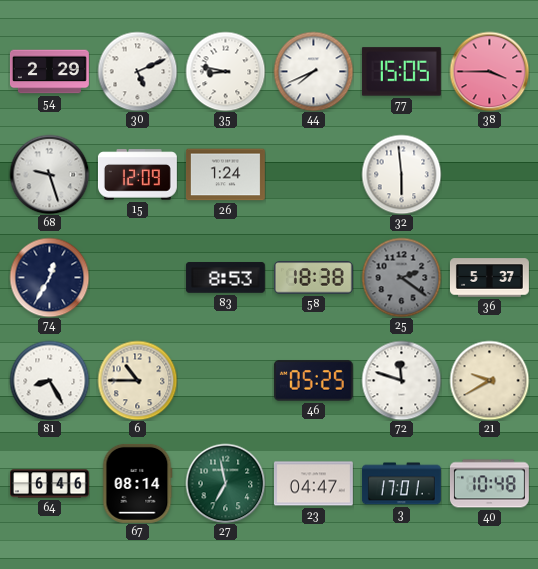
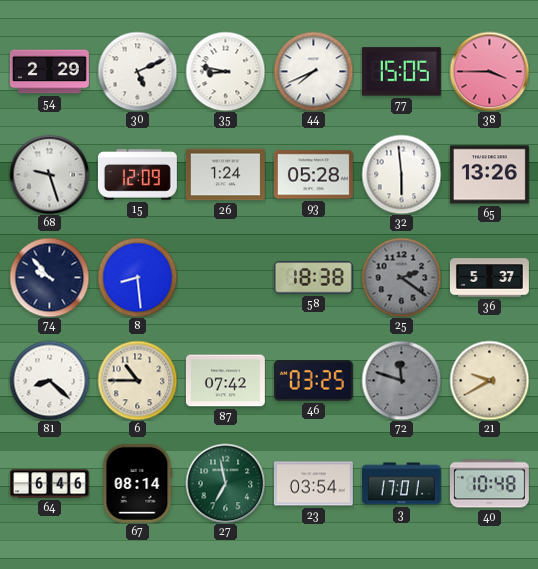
93: none -> 05:28
65: none -> 13:26
74: 12:35 -> 9:53
8: none -> 8:29
83: 8:53 -> none
81: 8:25 -> 8:22
87: none -> 07:42
46: 05:25 -> 03:25
72 dial: white -> grey
23: 04:47 -> 03:54
